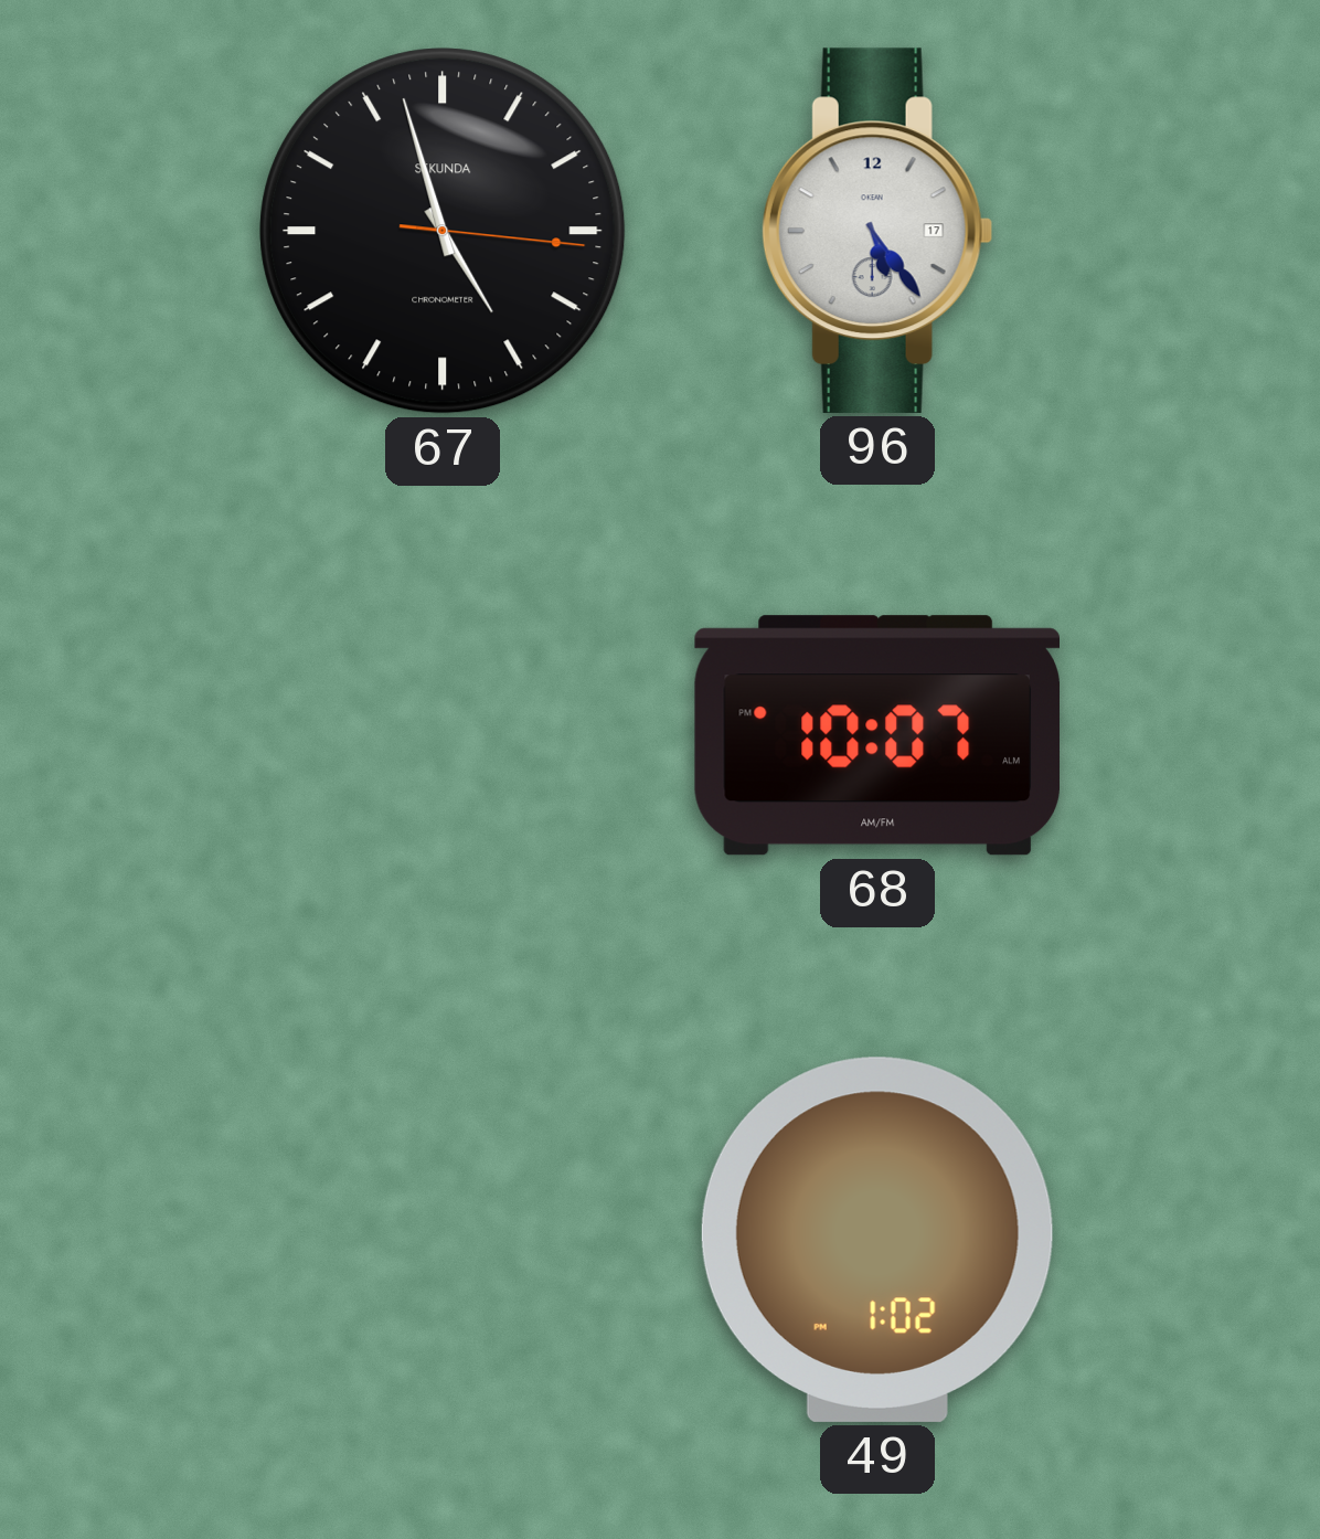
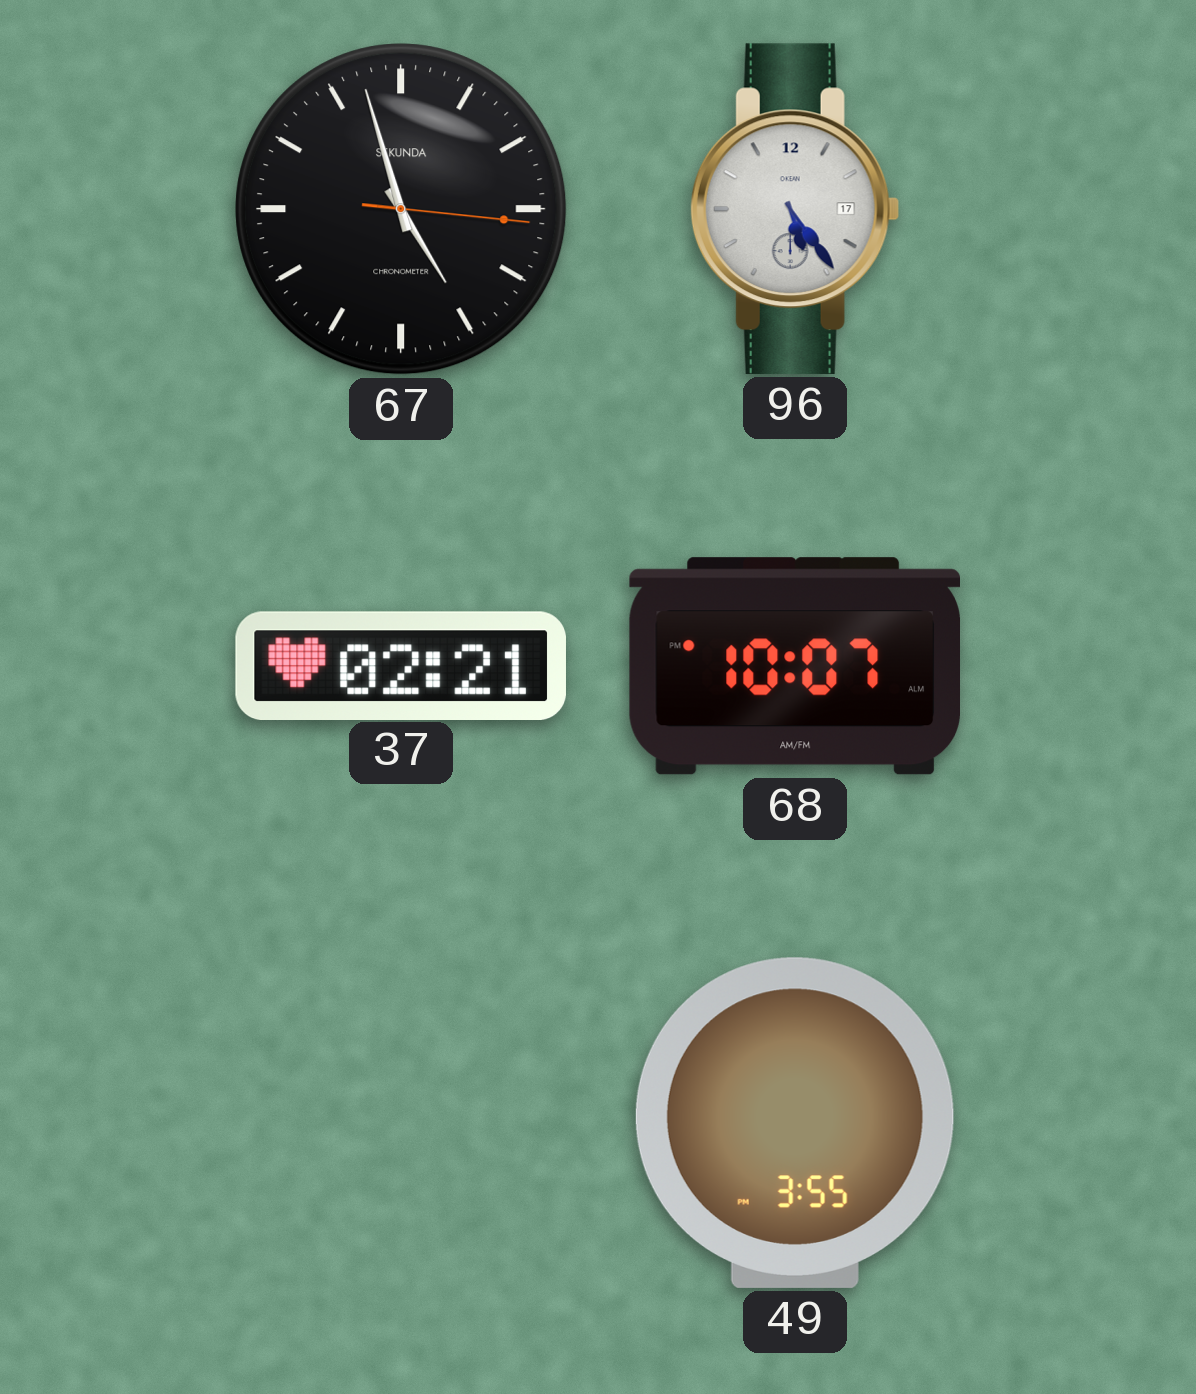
37: none -> 02:21
49: 1:02 -> 3:55
